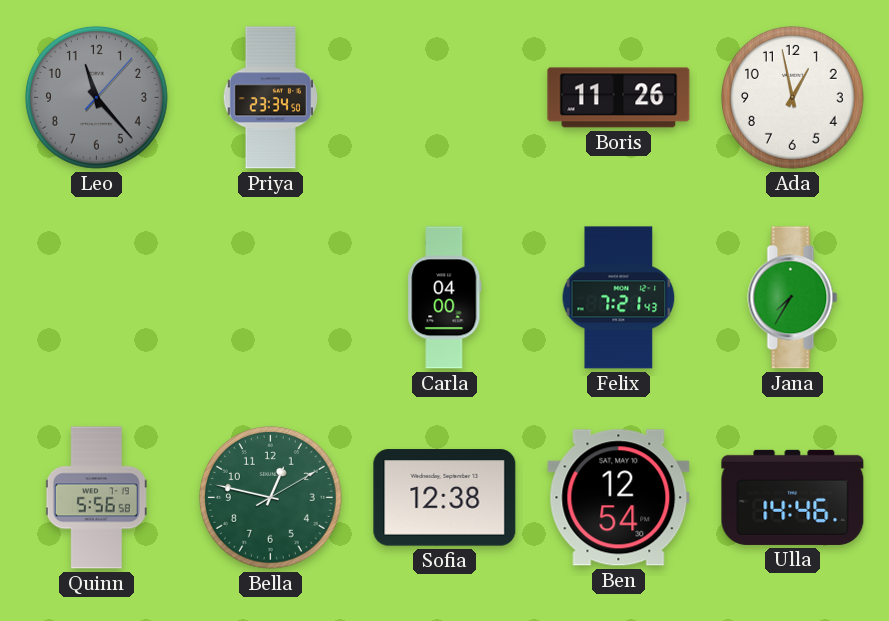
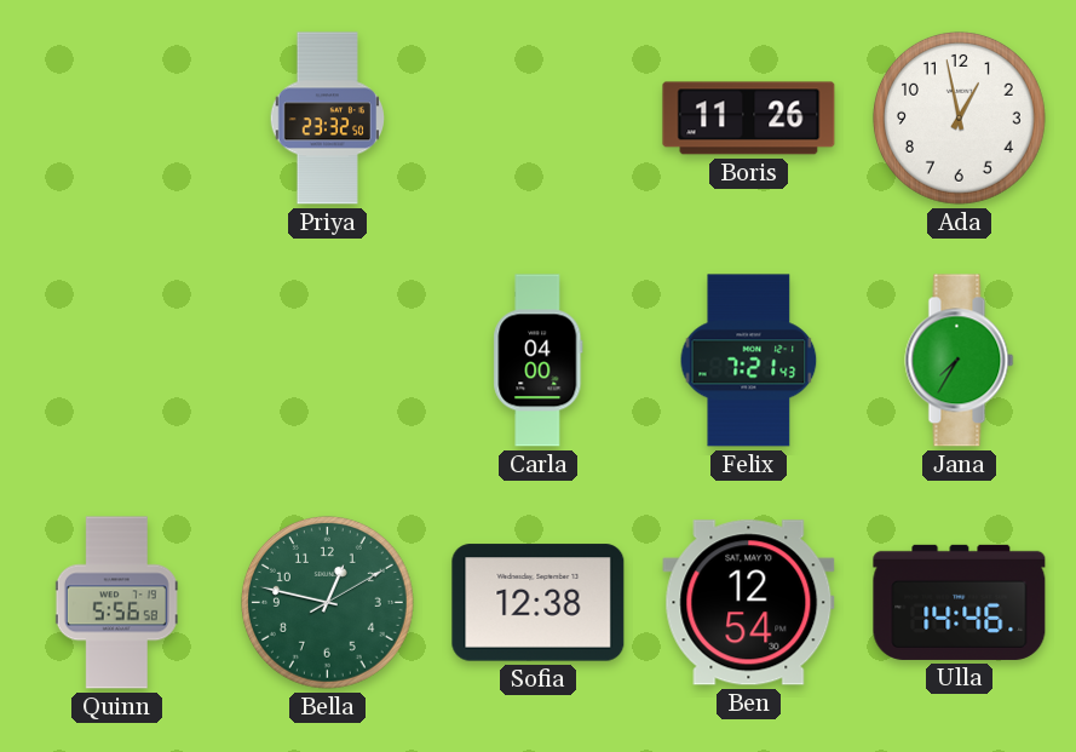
Leo: 11:23 -> none
Priya: 23:34 -> 23:32
